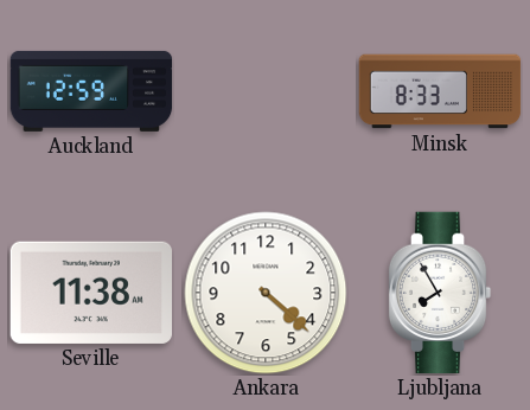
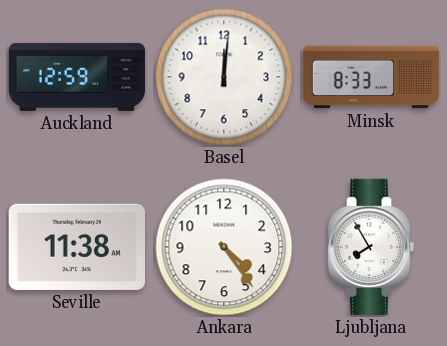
Basel: none -> 12:01
Ankara: 4:22 -> 4:24
